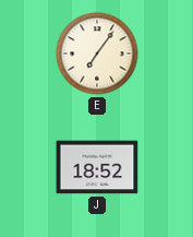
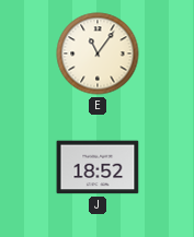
E: 7:06 -> 11:06
